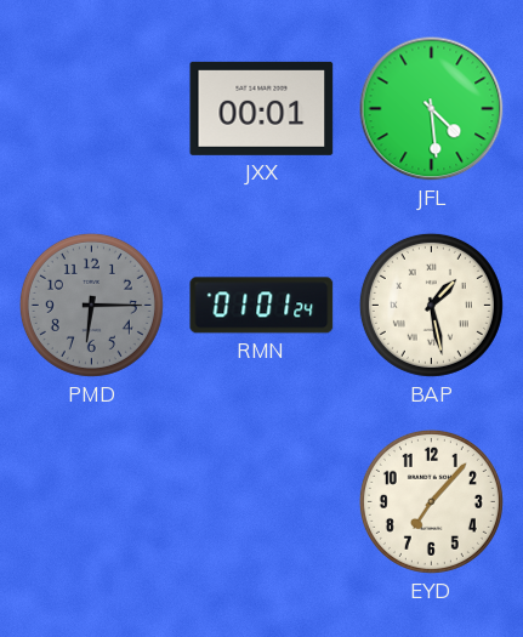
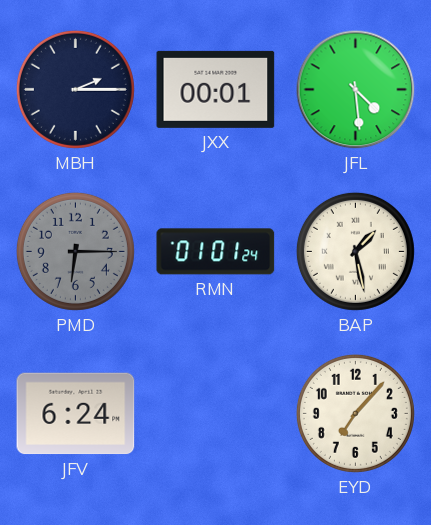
MBH: none -> 2:15
JFV: none -> 6:24
